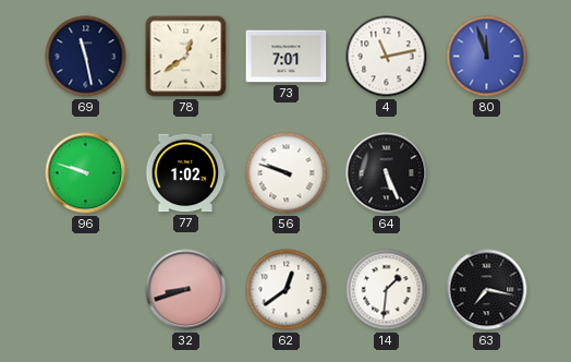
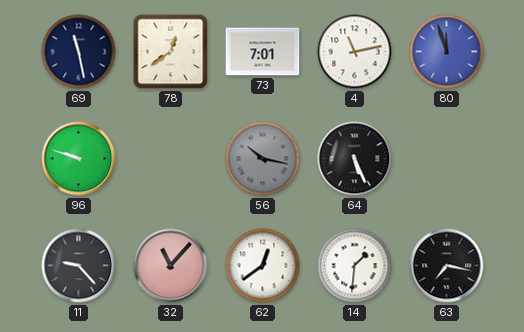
77: 1:02 -> none
56: 9:48 -> 10:17
56 dial: white -> grey
11: none -> 9:23
32: 8:42 -> 11:07
